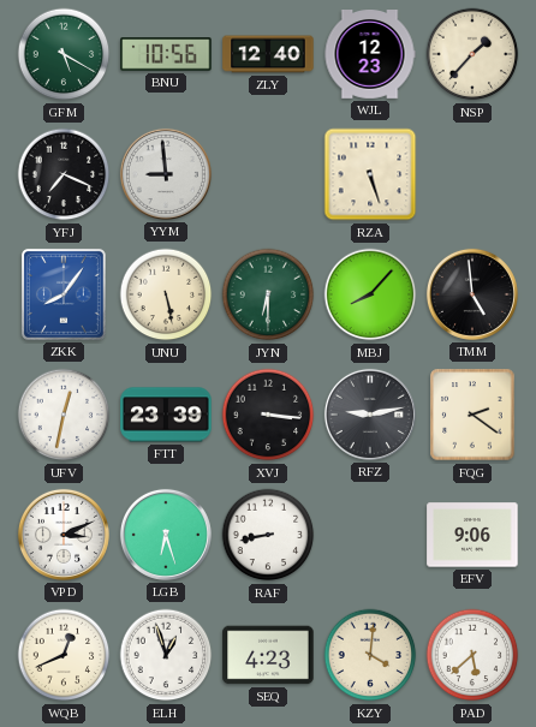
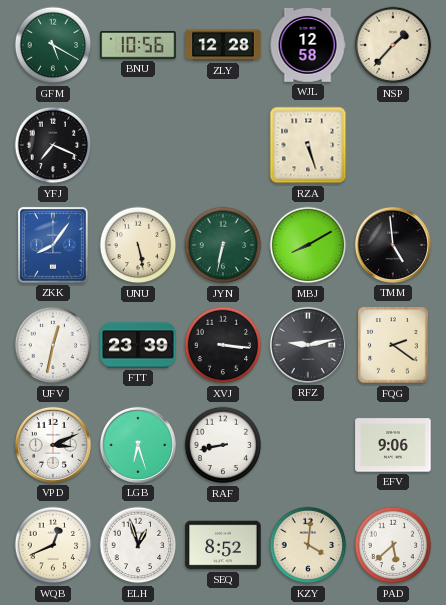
ZLY: 12:40 -> 12:28
WJL: 12:23 -> 12:58
YYM: 8:59 -> none
JYN: 6:30 -> 6:32
MBJ: 8:07 -> 8:10
SEQ: 4:23 -> 8:52
